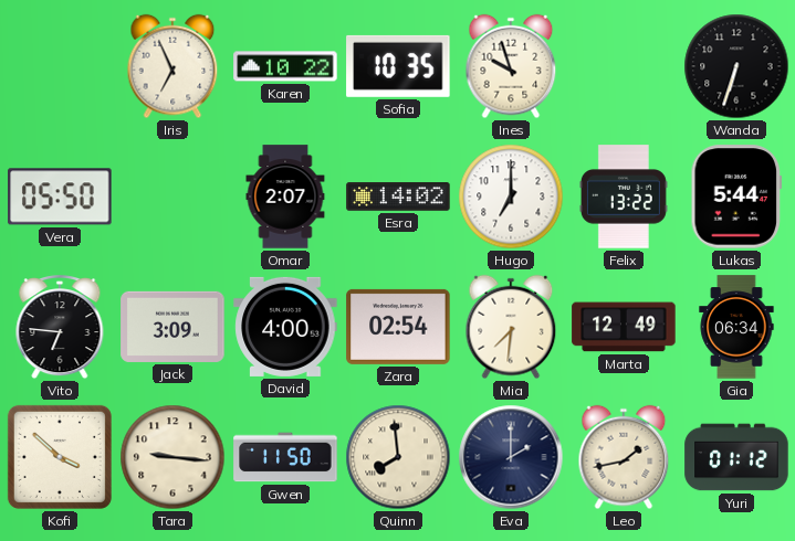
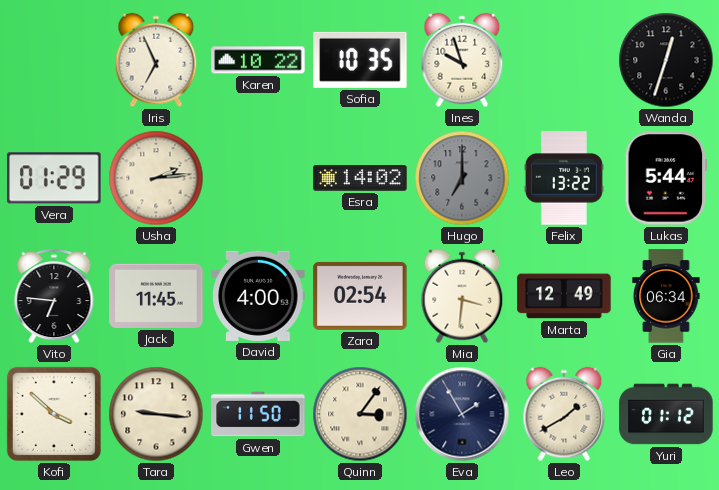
Wanda: 6:33 -> 12:33
Vera: 05:50 -> 01:29
Usha: none -> 2:14
Omar: 2:07 -> none
Hugo dial: white -> grey
Jack: 3:09 -> 11:45
Mia: 7:31 -> 3:31
Quinn: 7:59 -> 3:06
Eva: 2:00 -> 1:55
Leo: 1:43 -> 1:40
